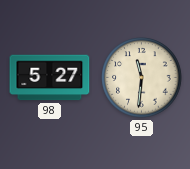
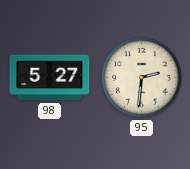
95: 11:31 -> 2:31
